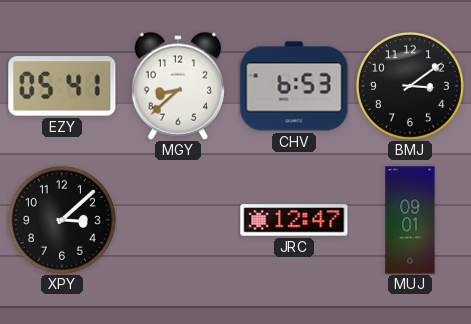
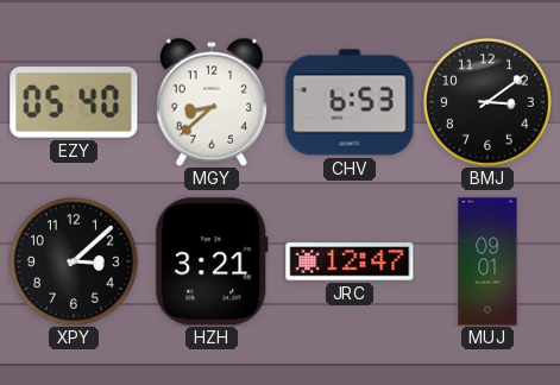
EZY: 05:41 -> 05:40
HZH: none -> 3:21
